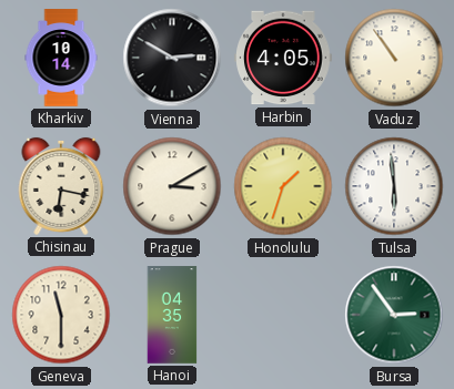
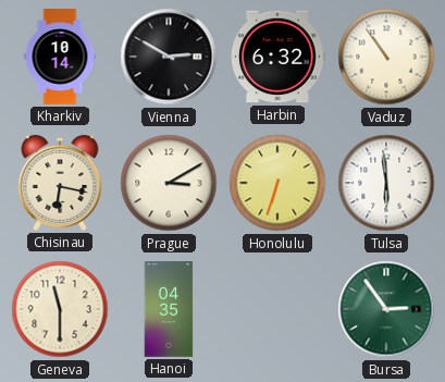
Harbin: 4:05 -> 6:32
Honolulu: 1:33 -> 6:33
